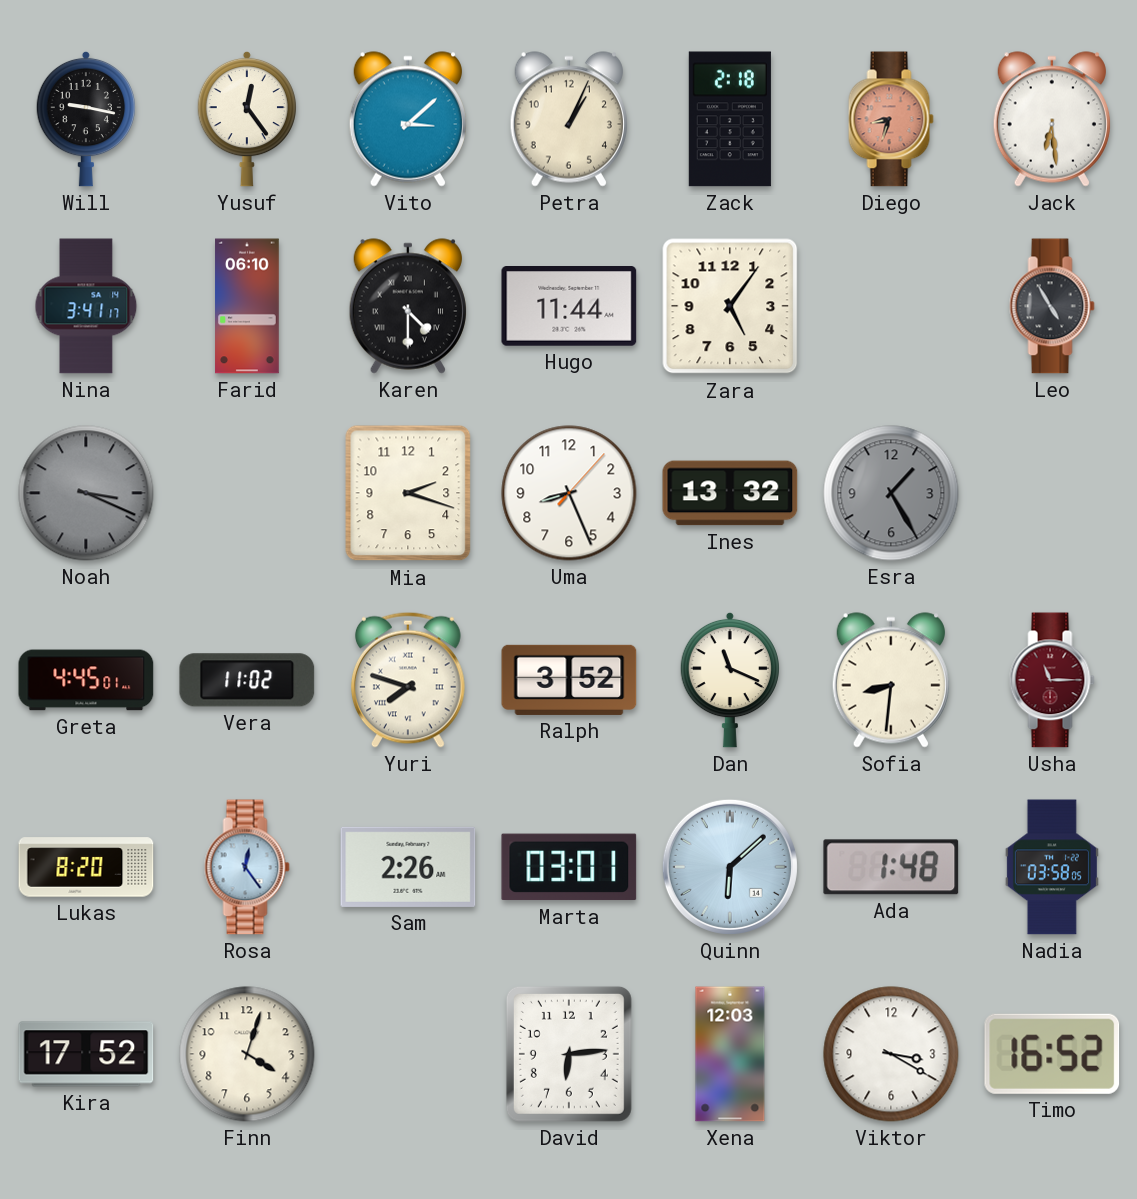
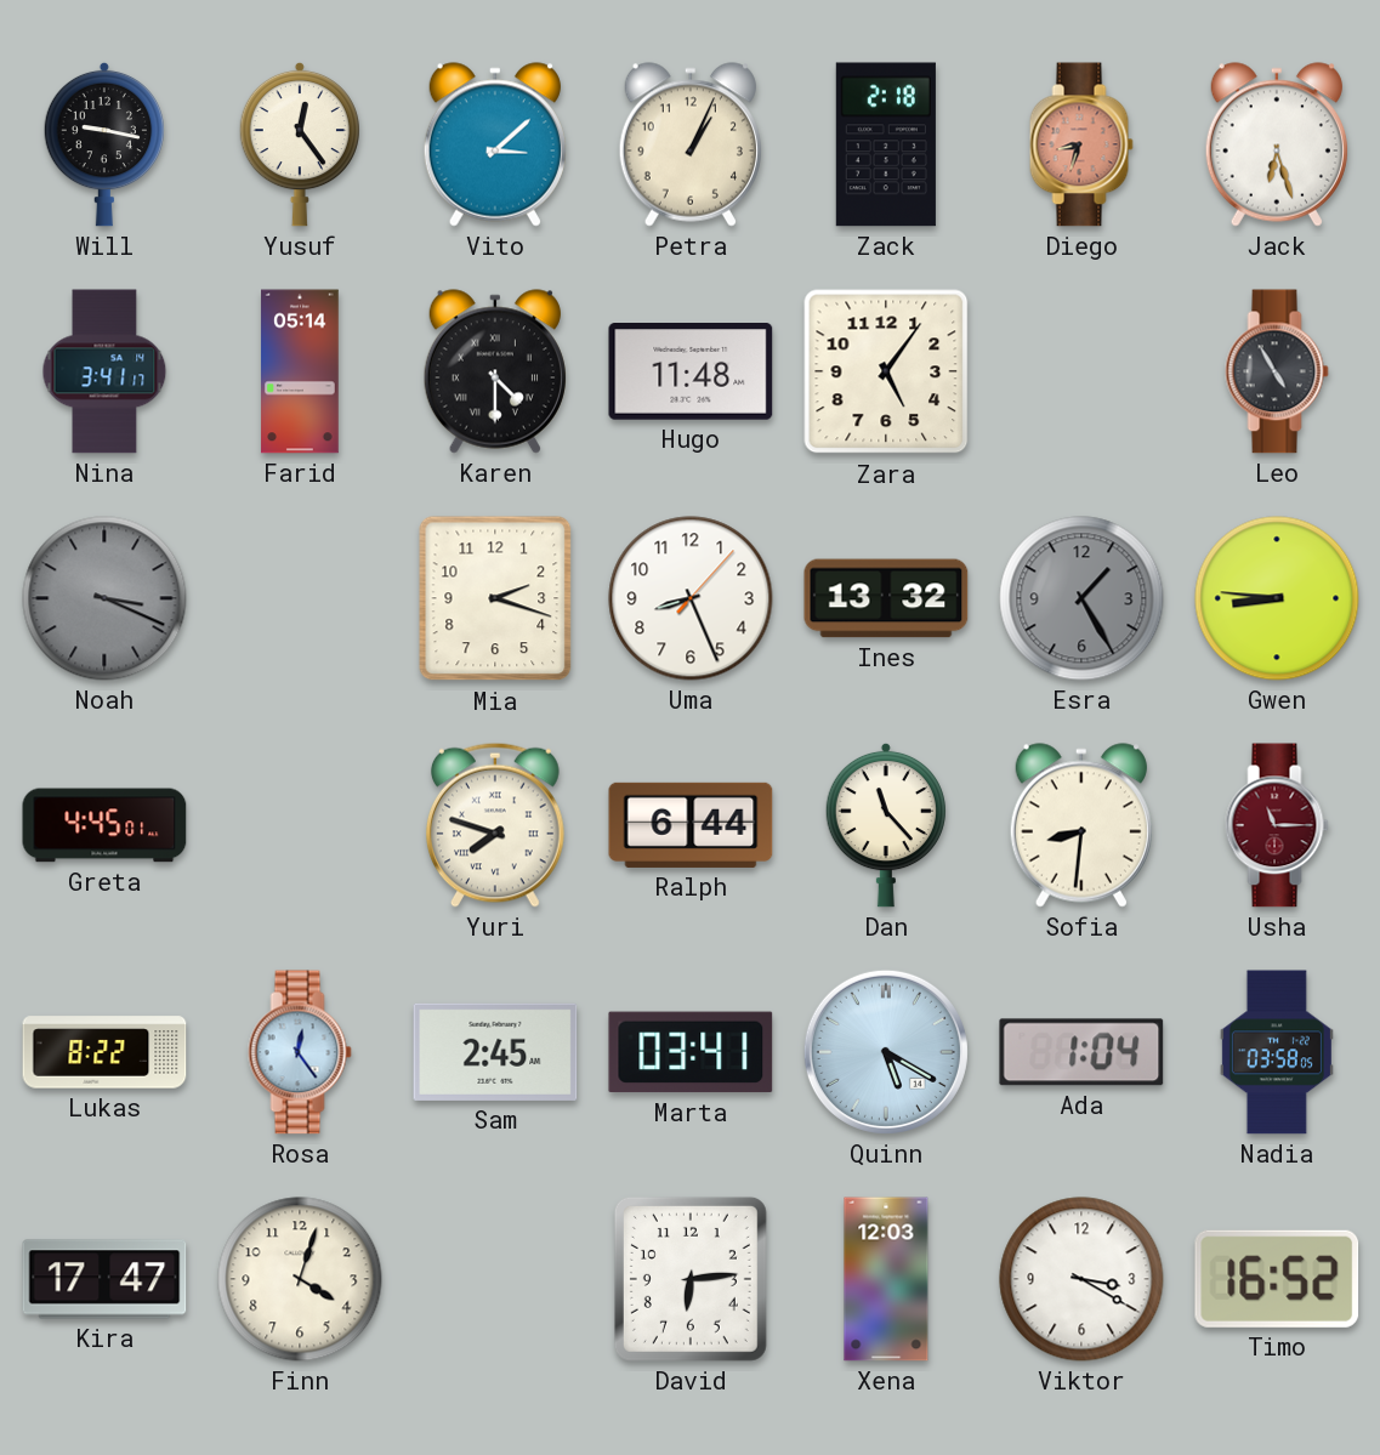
Jack: 6:29 -> 6:27
Farid: 06:10 -> 05:14
Hugo: 11:44 -> 11:48
Gwen: none -> 8:46
Vera: 11:02 -> none
Ralph: 3:52 -> 6:44
Dan: 11:19 -> 11:23
Lukas: 8:20 -> 8:22
Sam: 2:26 -> 2:45
Marta: 03:01 -> 03:41
Quinn: 6:08 -> 5:20
Ada: 1:48 -> 1:04
Kira: 17:52 -> 17:47
